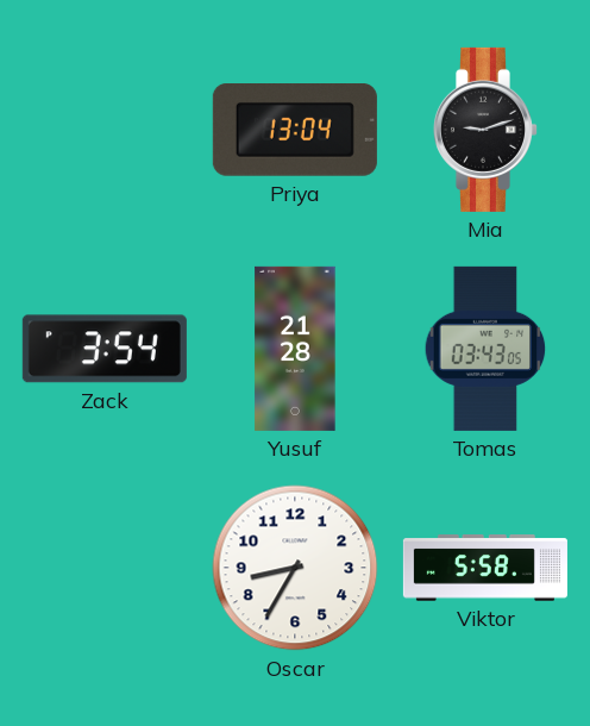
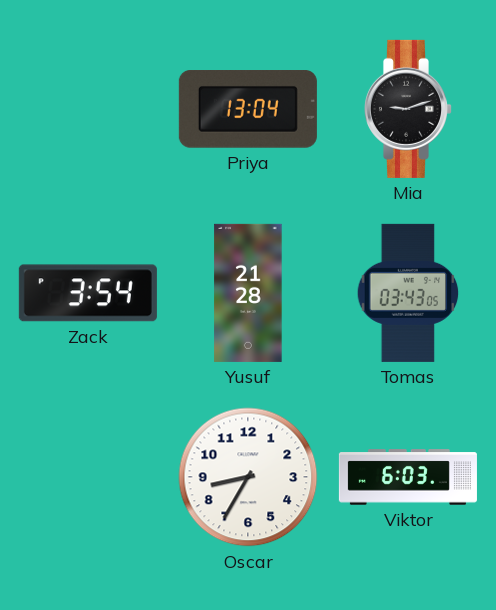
Viktor: 5:58 -> 6:03
